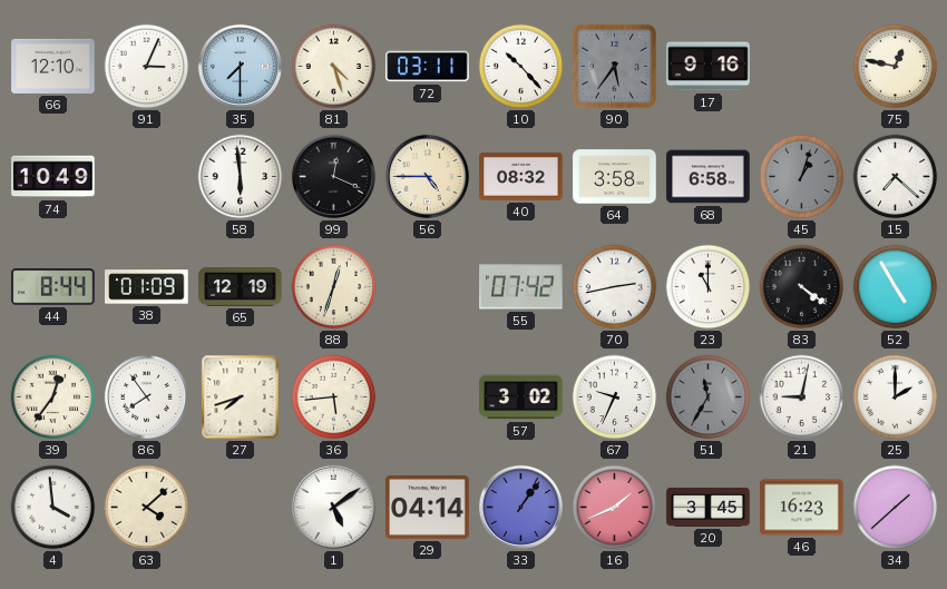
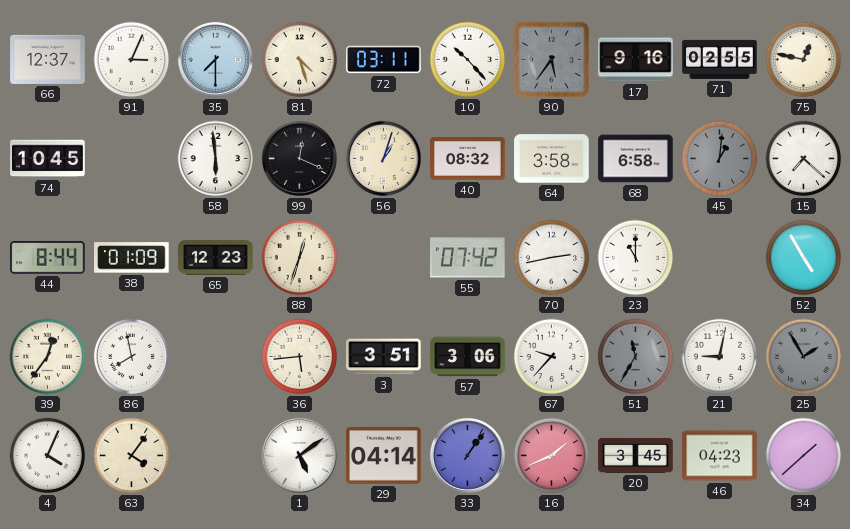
66: 12:10 -> 12:37
71: none -> 02:55
74: 10:49 -> 10:45
56: 4:45 -> 1:03
45: 1:03 -> 1:01
65: 12:19 -> 12:23
83: 4:21 -> none
86: 7:54 -> 7:58
27: 7:42 -> none
3: none -> 3:51
57: 3:02 -> 3:06
67: 9:34 -> 9:37
25: 2:00 -> 1:55
25 dial: white -> grey
4: 3:59 -> 4:04
63: 4:08 -> 4:06
46: 16:23 -> 04:23
